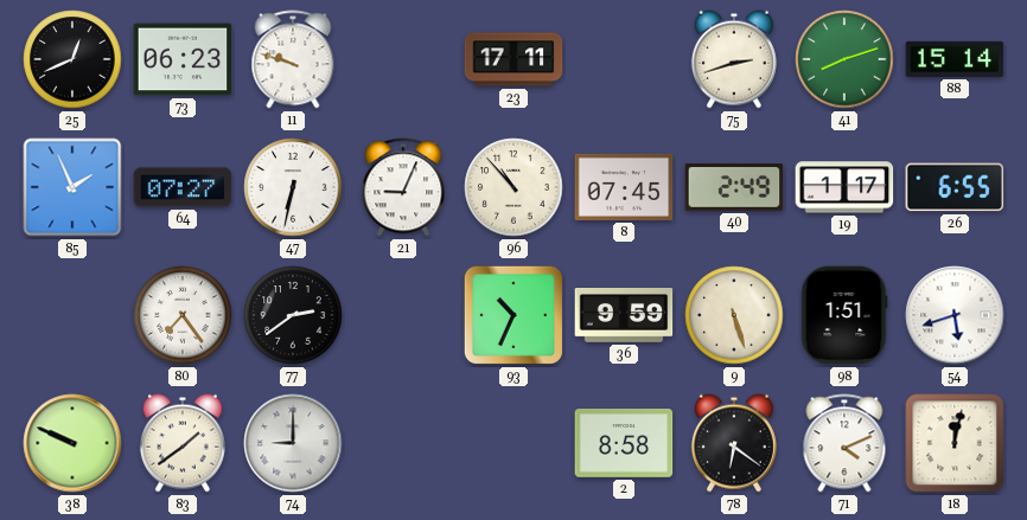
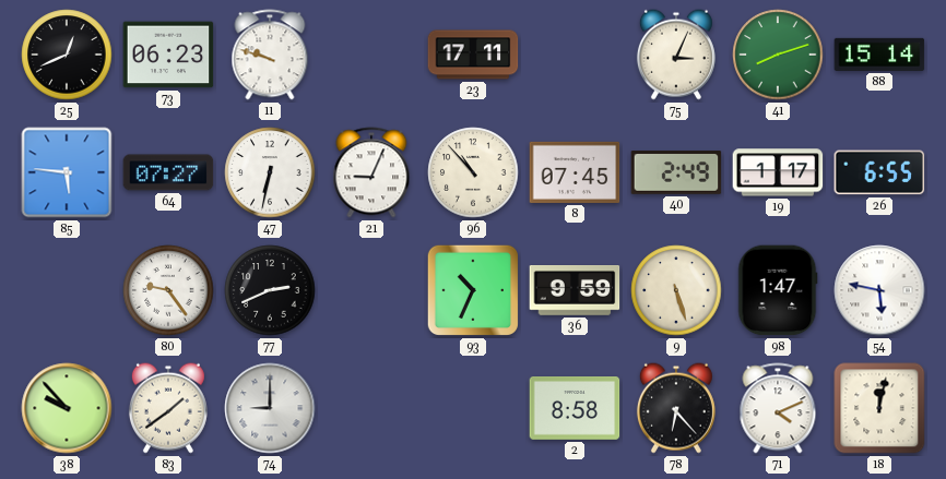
75: 2:42 -> 3:04
85: 1:56 -> 5:46
80: 7:24 -> 9:24
77: 2:39 -> 2:41
98: 1:51 -> 1:47
54: 5:42 -> 5:47
38: 9:49 -> 9:53
78: 6:21 -> 6:23
